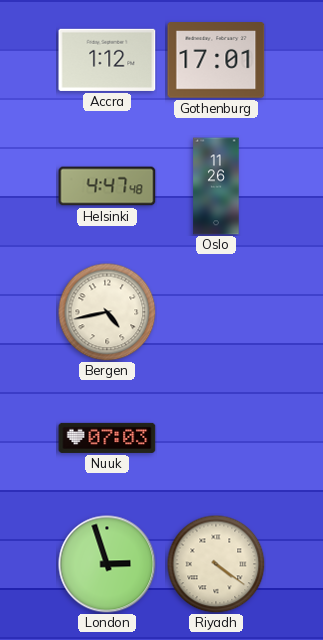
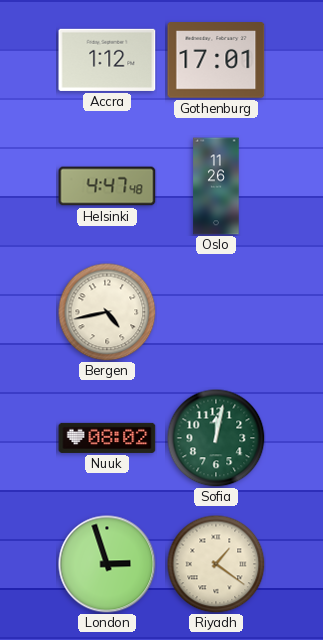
Nuuk: 07:03 -> 08:02
Sofia: none -> 12:02
Riyadh: 4:21 -> 1:21
